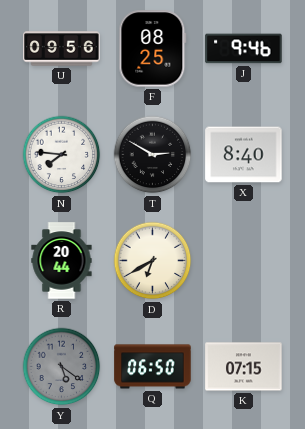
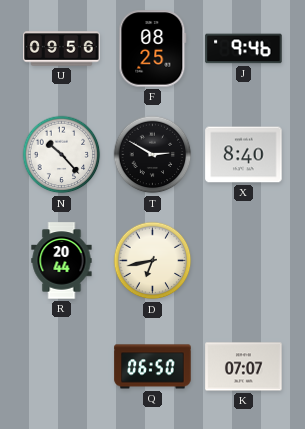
N: 7:46 -> 10:23
D: 6:40 -> 6:43
Y: 5:21 -> none
K: 07:15 -> 07:07
